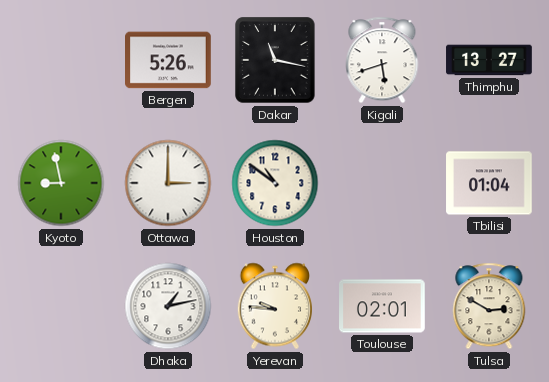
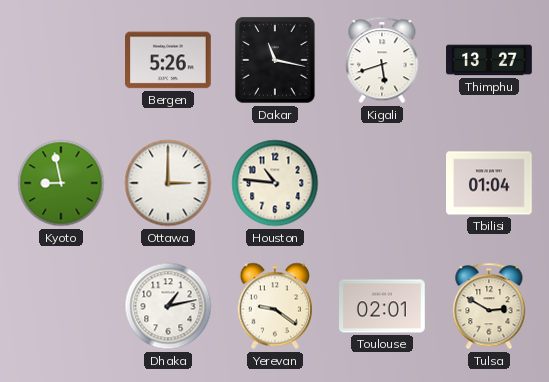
Houston: 10:51 -> 10:46
Yerevan: 9:46 -> 9:21
